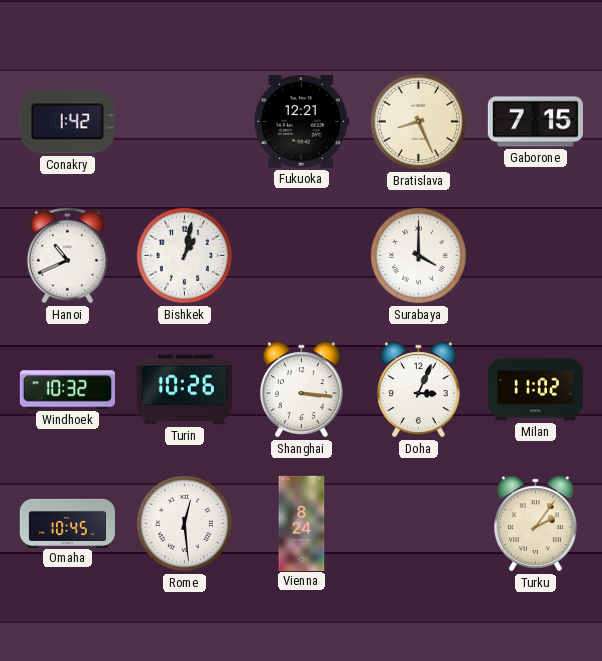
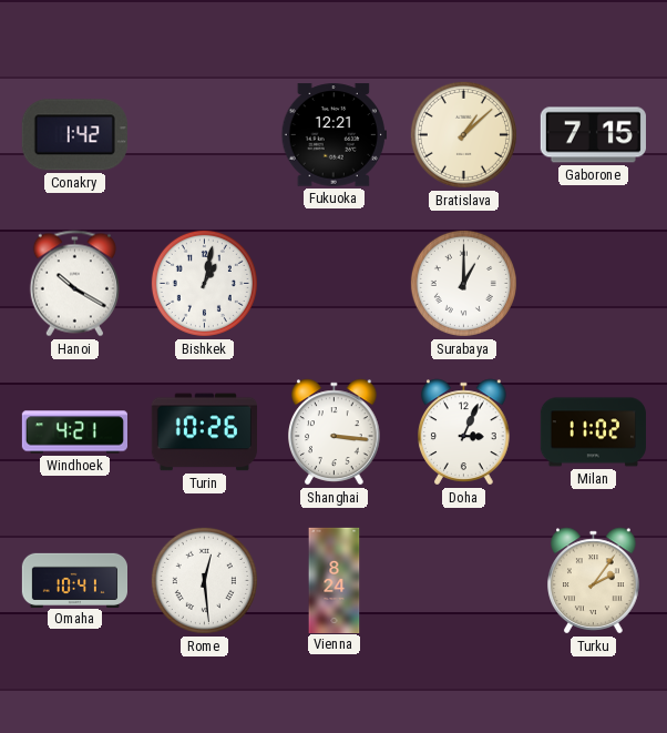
Bratislava: 8:26 -> 1:08
Hanoi: 10:41 -> 10:20
Surabaya: 4:00 -> 1:00
Windhoek: 10:32 -> 4:21
Omaha: 10:45 -> 10:41
